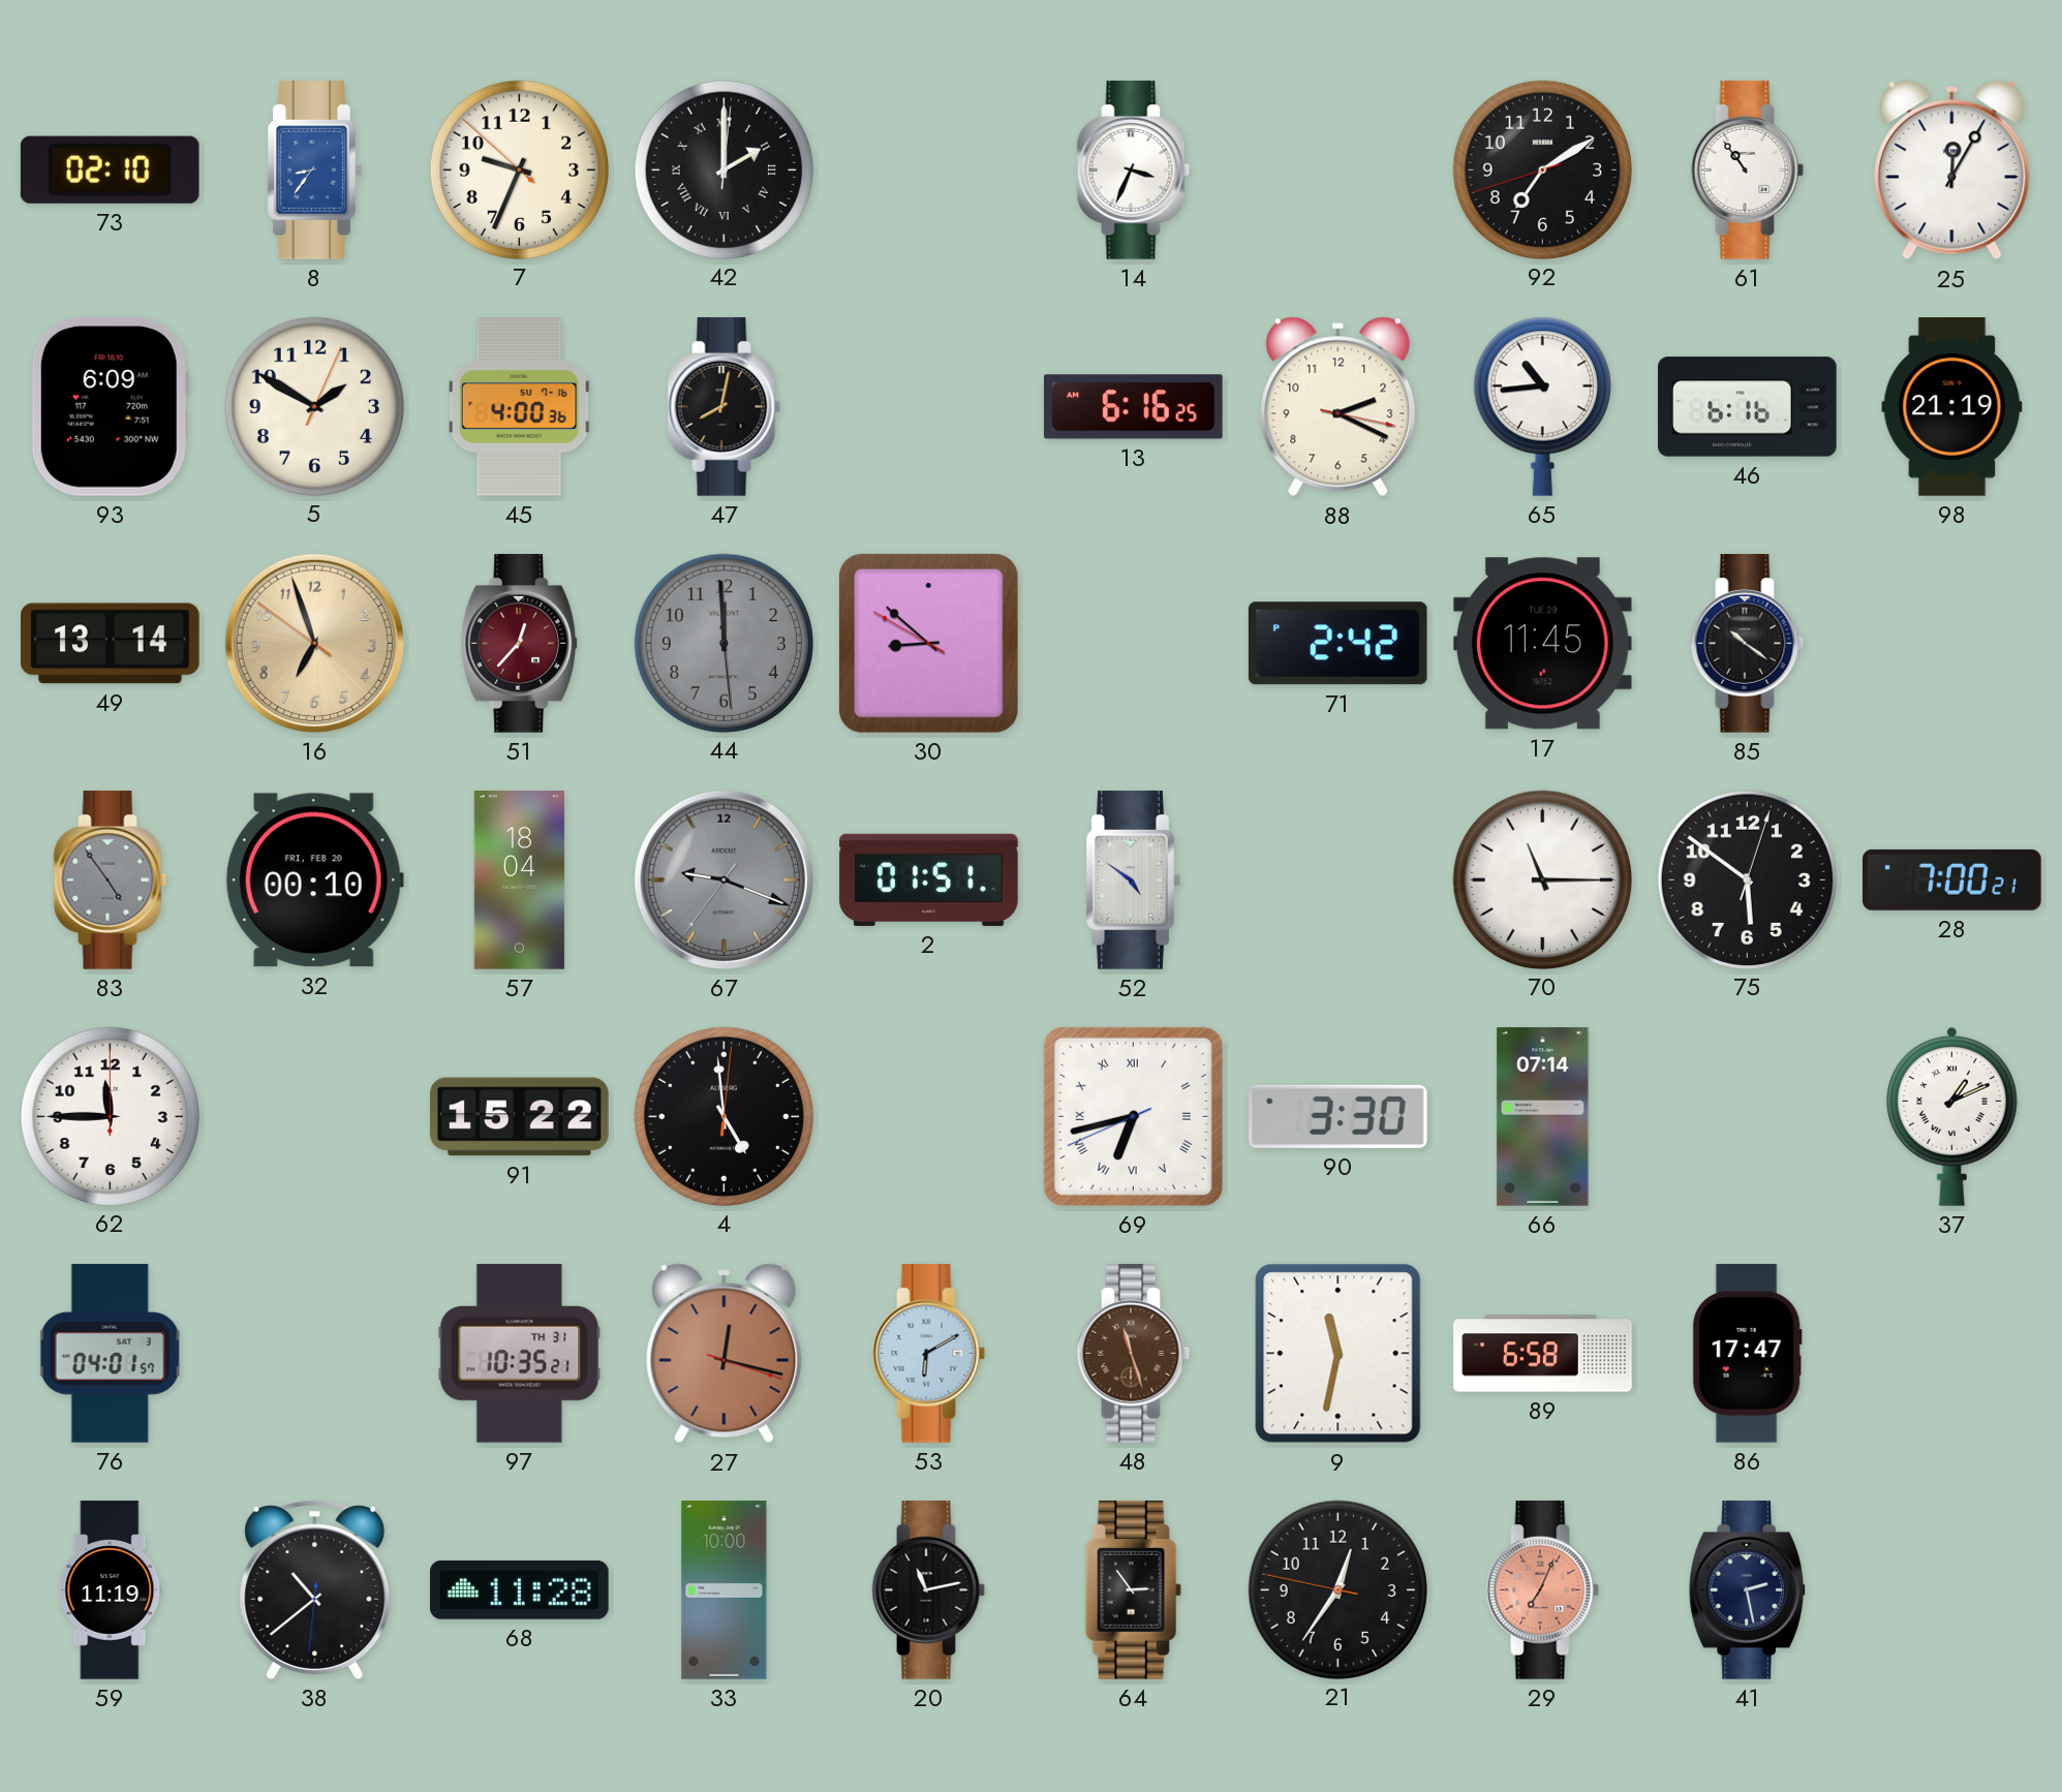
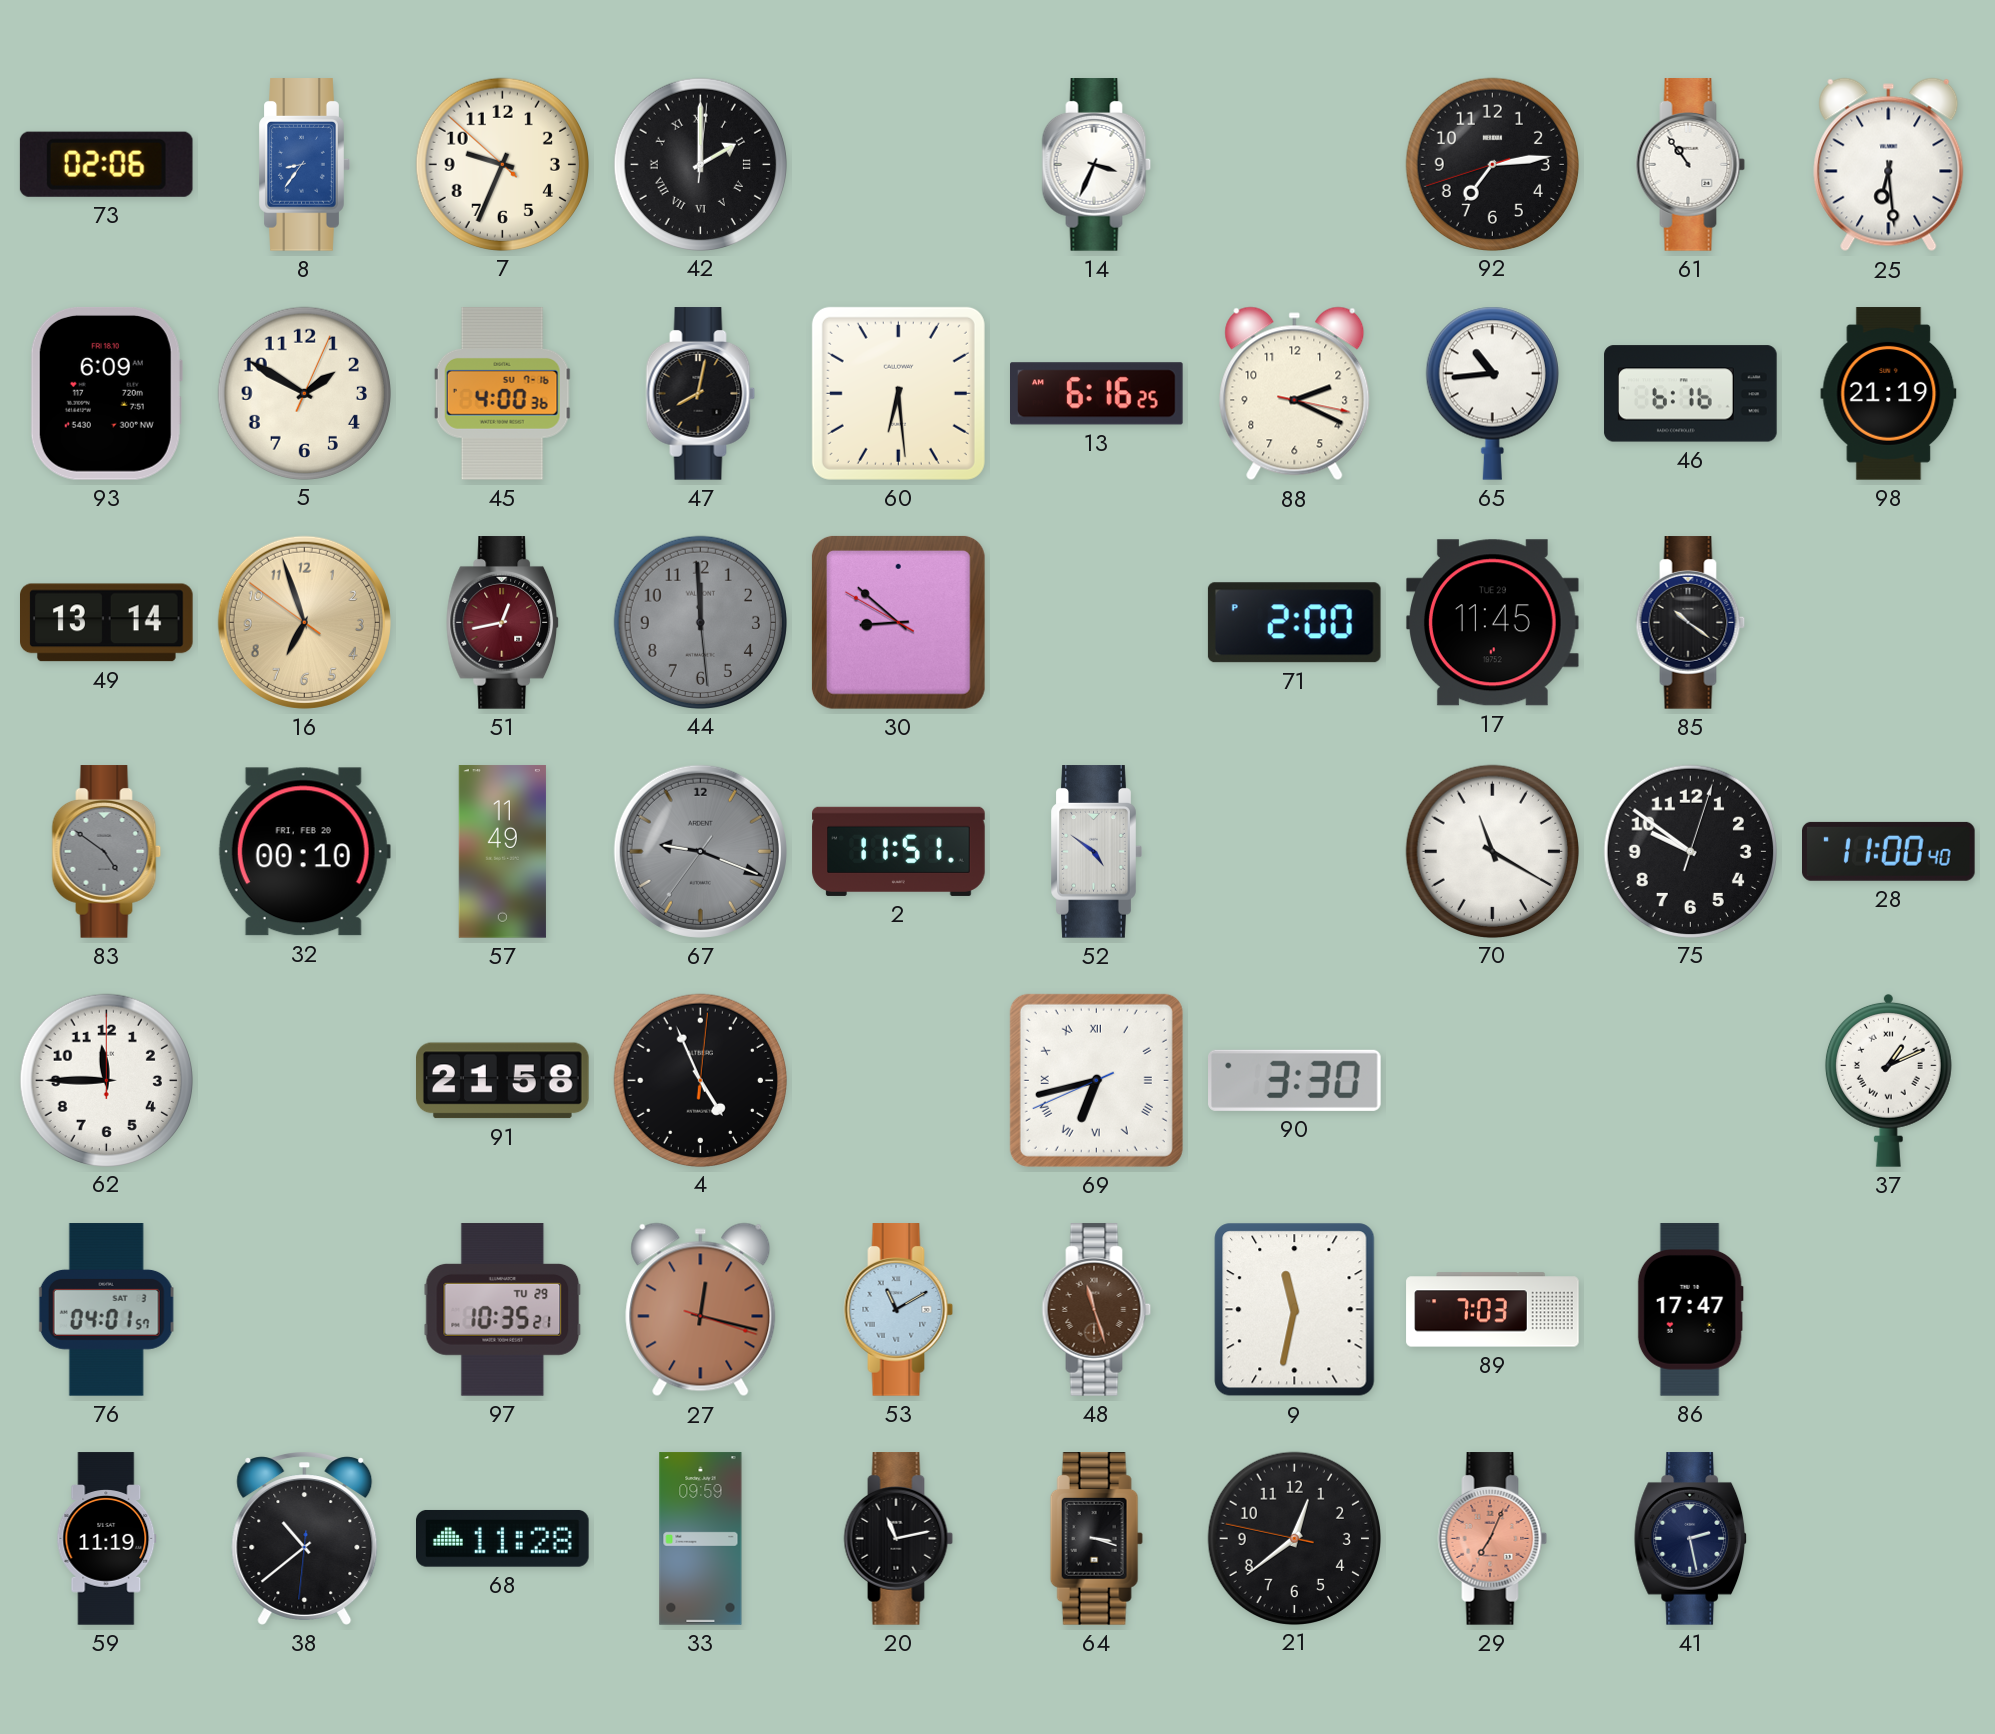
73: 02:10 -> 02:06
92: 7:09 -> 7:13
25: 12:05 -> 6:29
60: none -> 6:29
51: 12:37 -> 12:43
71: 2:42 -> 2:00
83: 4:54 -> 4:51
57: 18:04 -> 11:49
2: 01:51 -> 11:51
70: 11:15 -> 11:20
75: 5:51 -> 9:51
28: 7:00 -> 11:00
91: 15:22 -> 21:58
4: 4:59 -> 4:56
66: 07:14 -> none
97 date: TH 31 -> TU 29
53: 6:10 -> 11:10
89: 6:58 -> 7:03
33: 10:00 -> 09:59
64: 2:54 -> 3:18
21: 12:35 -> 12:38
